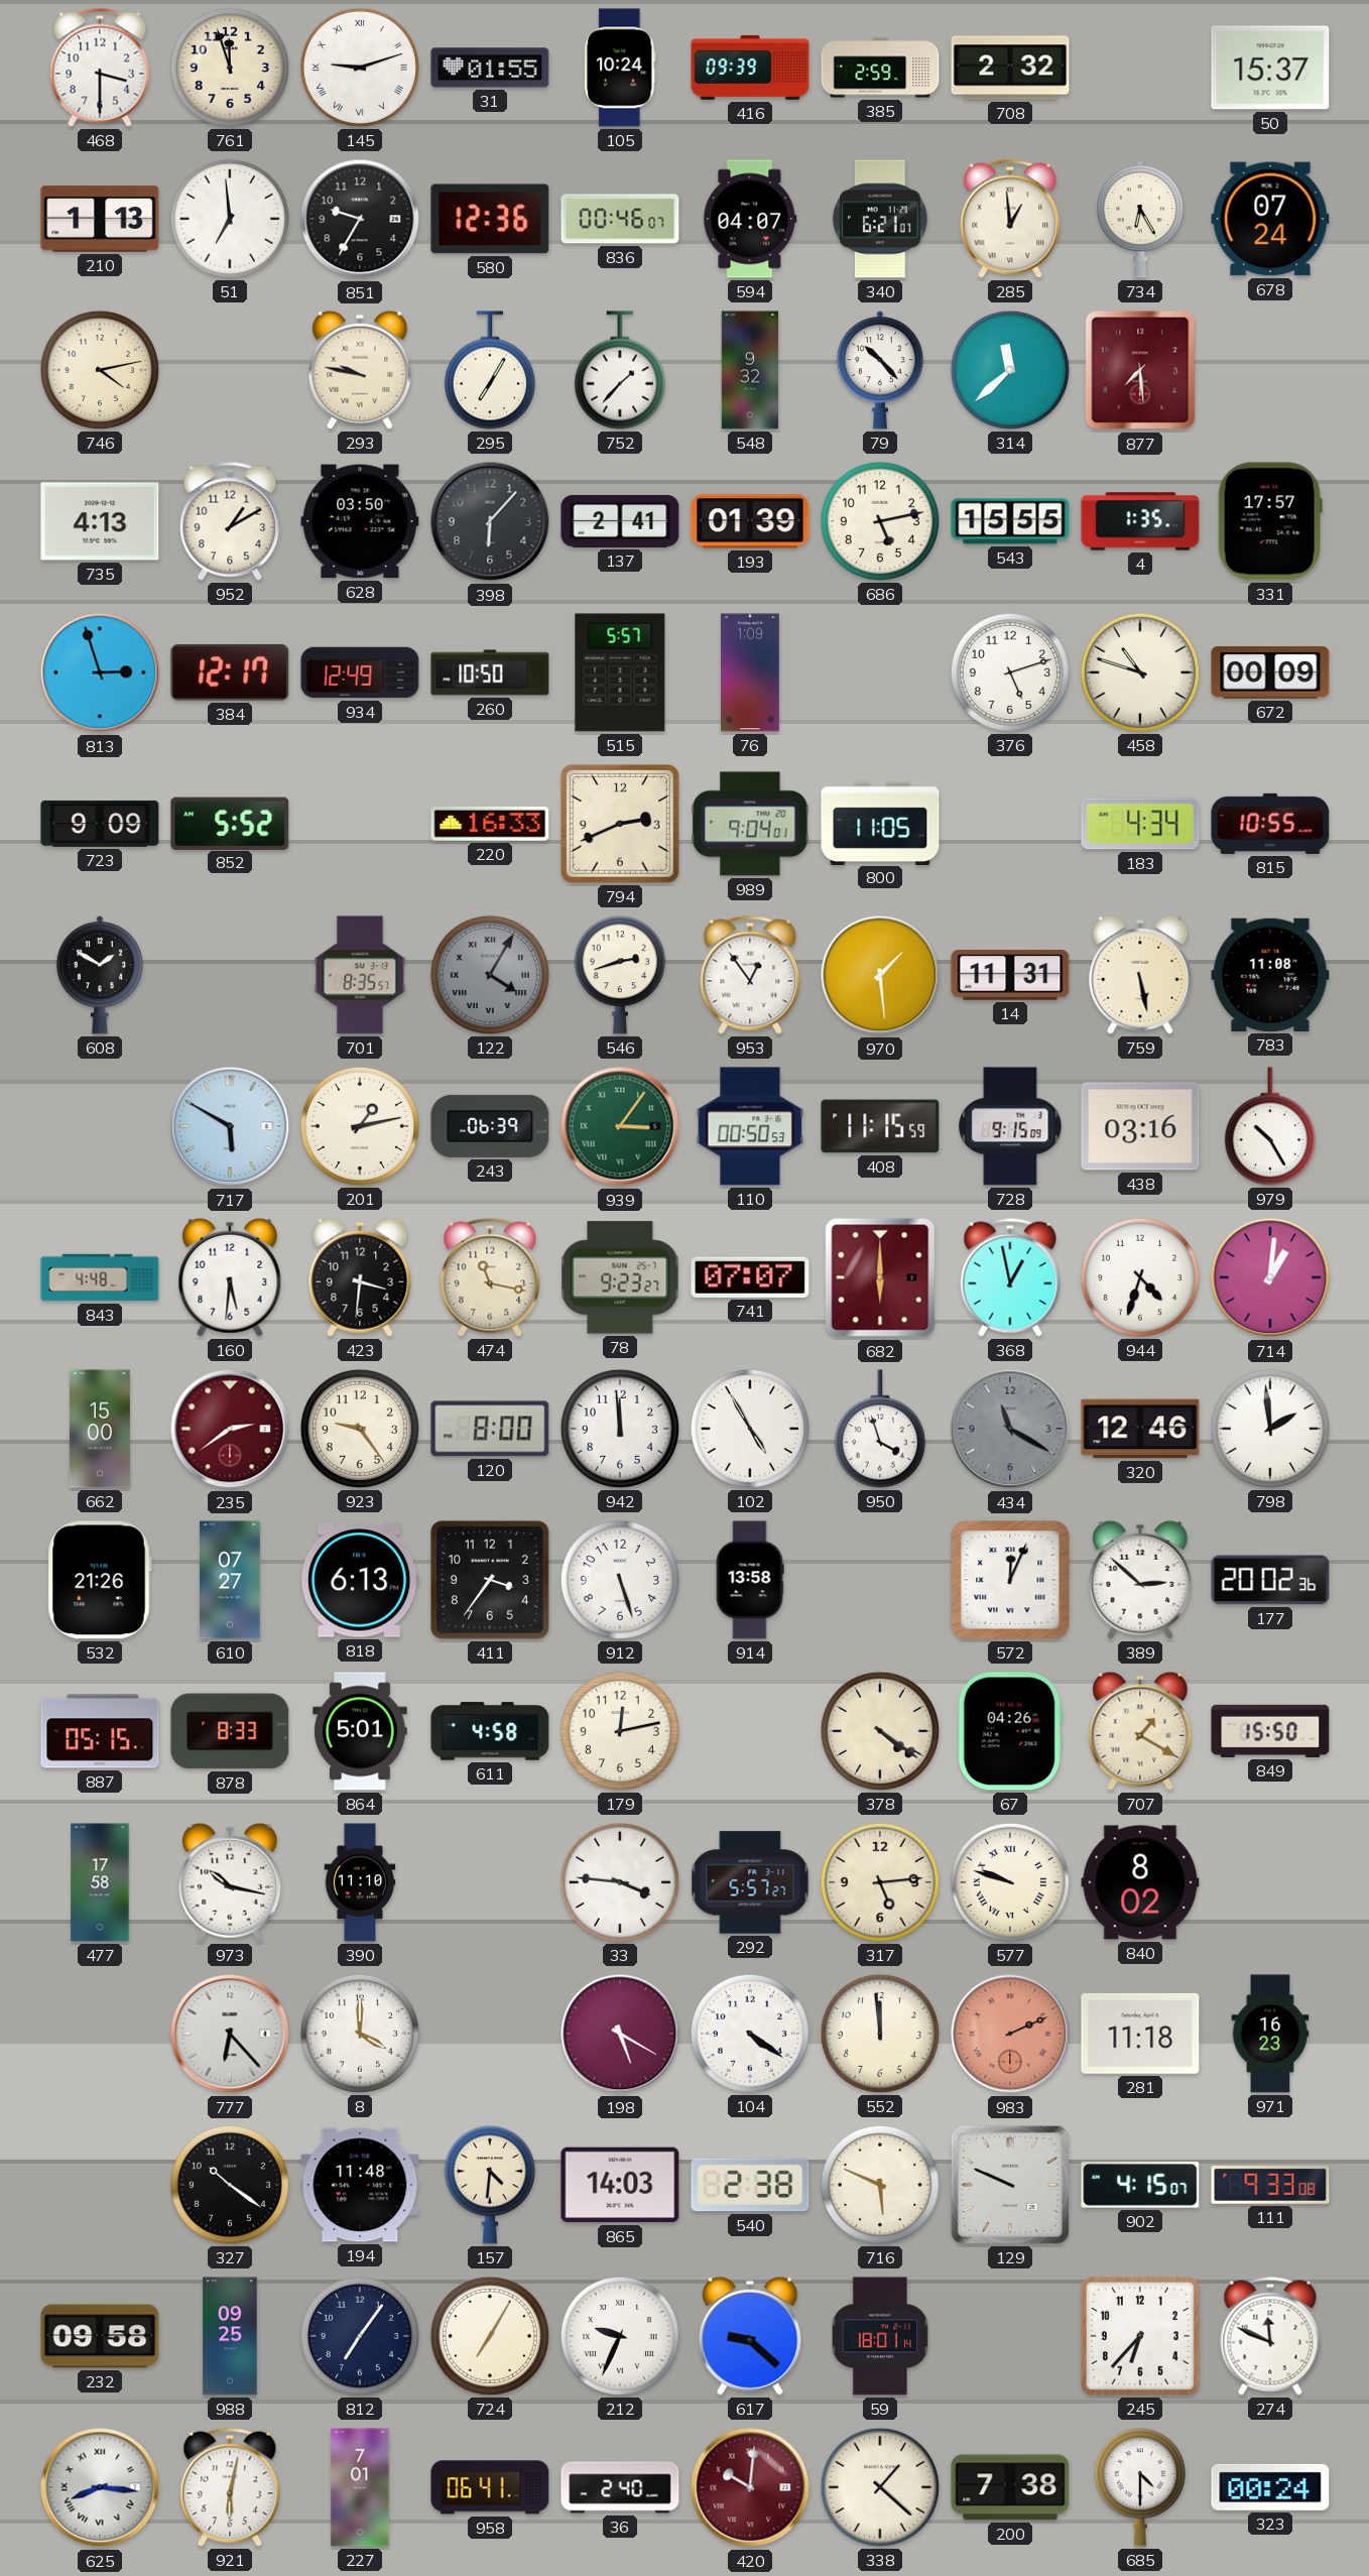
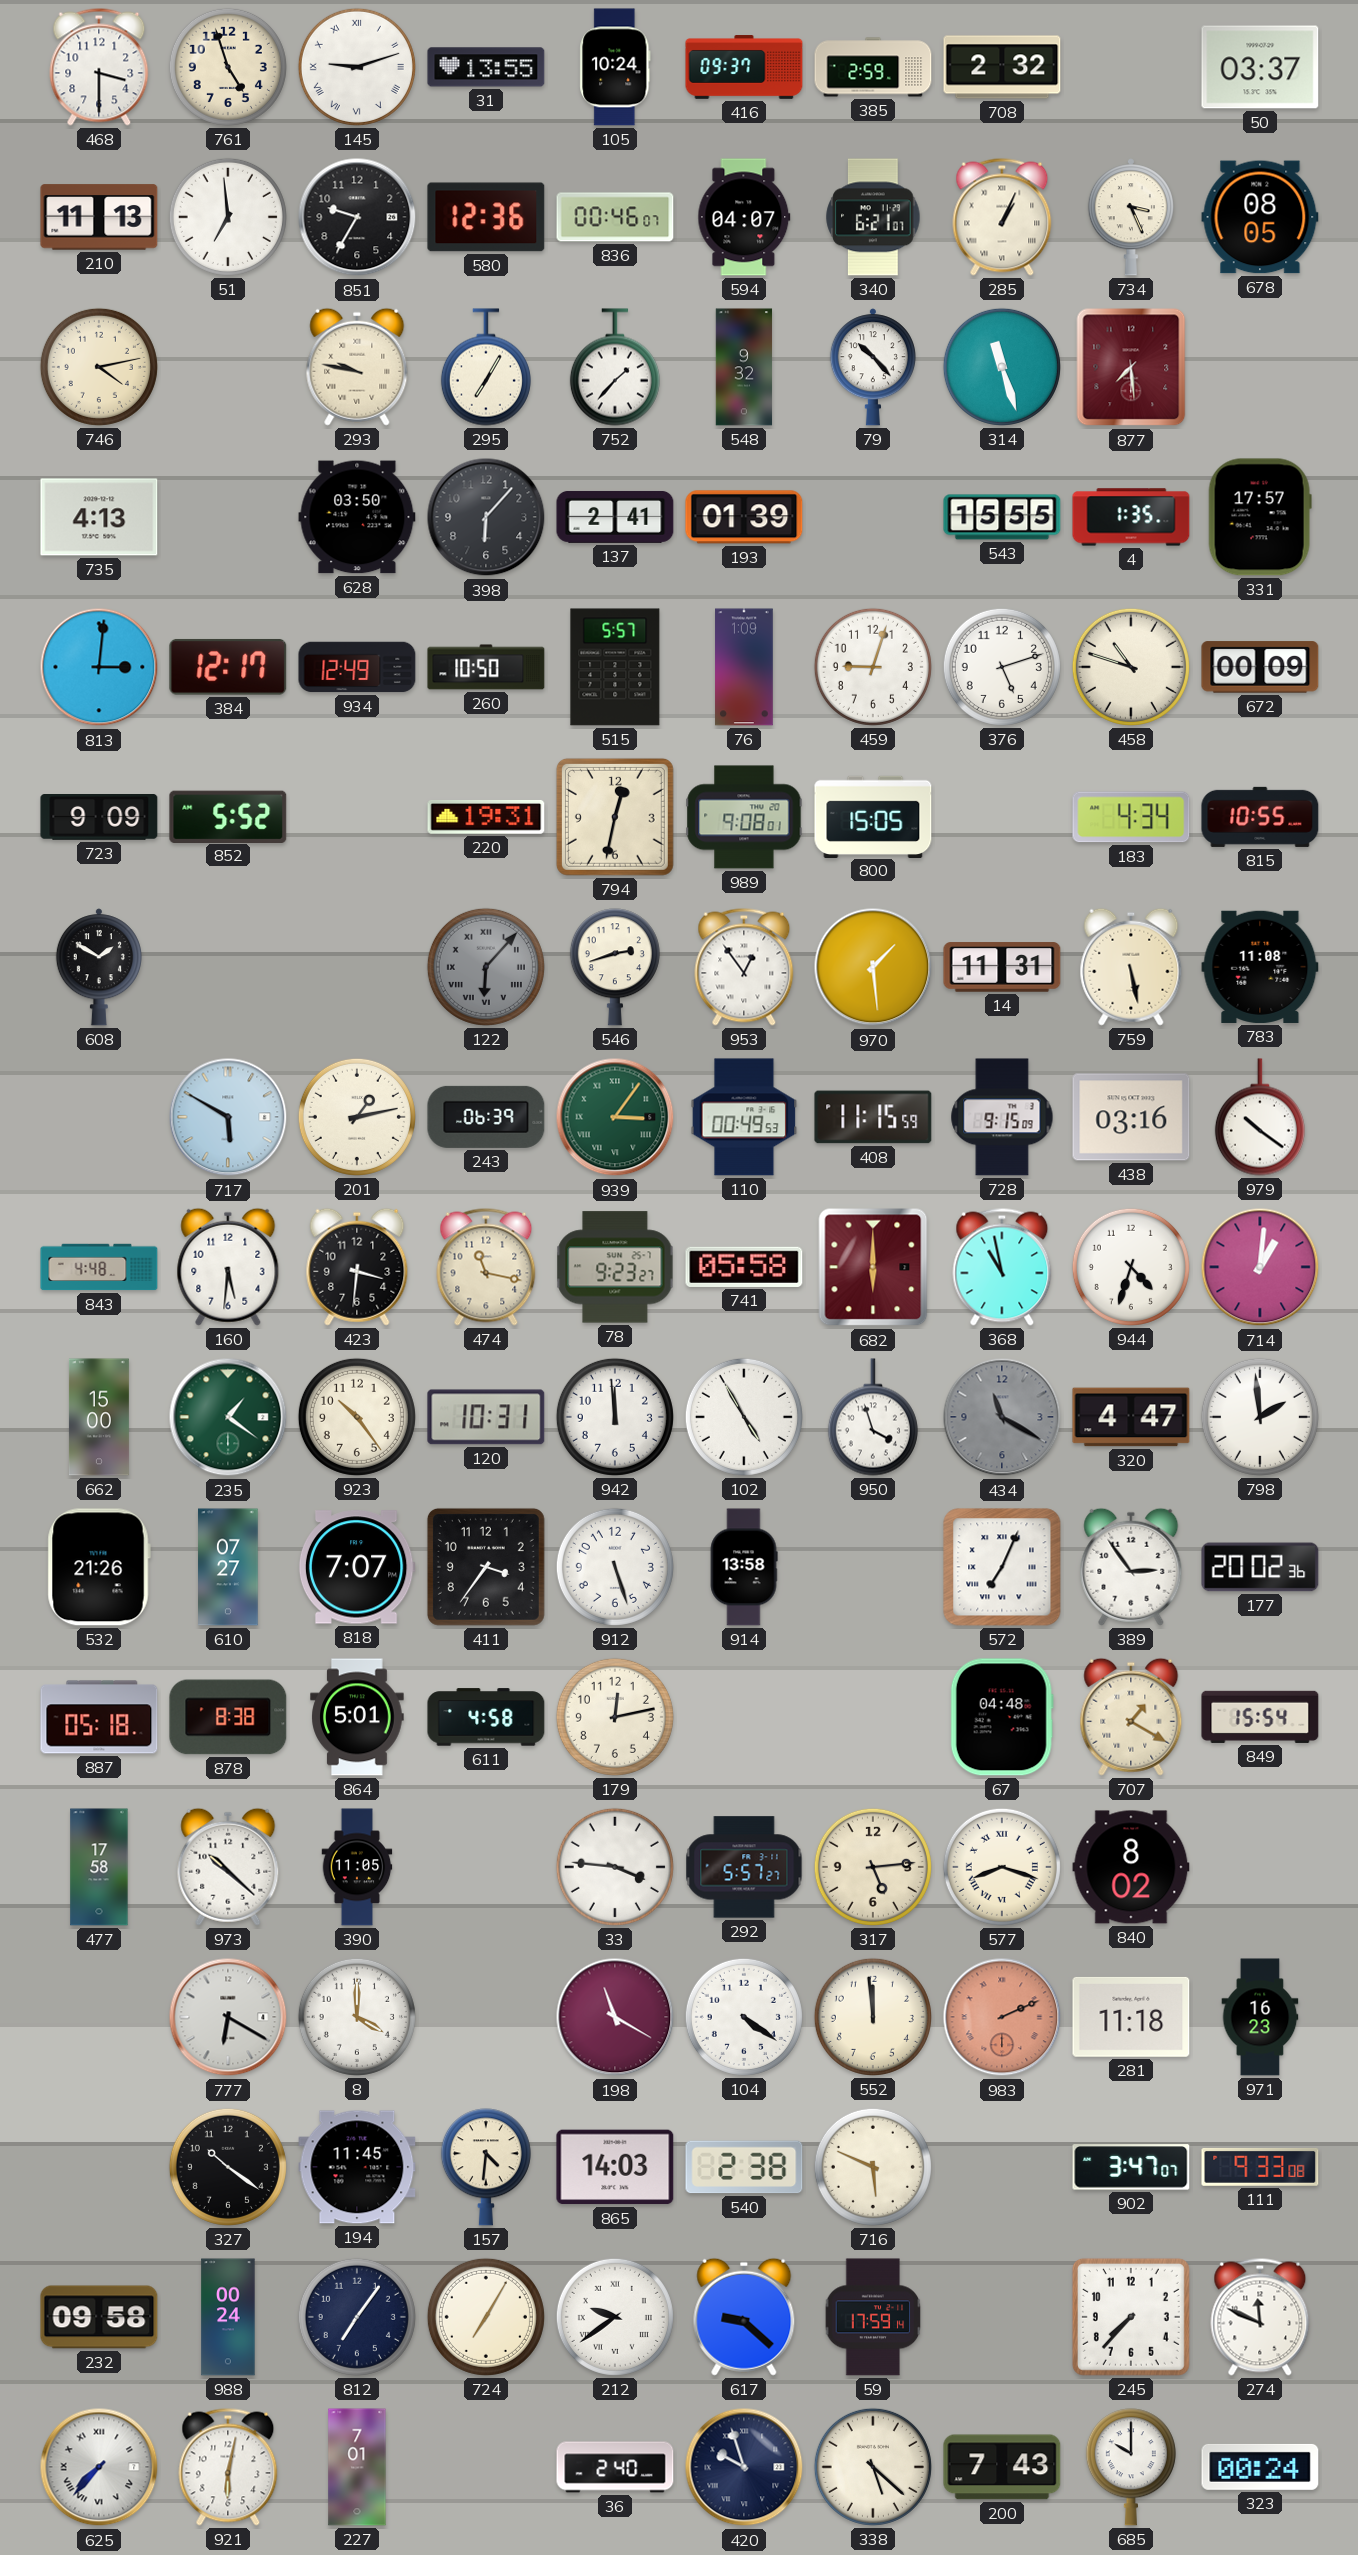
761: 11:57 -> 4:57
31: 01:55 -> 13:55
416: 09:39 -> 09:37
50: 15:37 -> 03:37
210: 1:13 -> 11:13
285: 12:59 -> 1:04
734: 6:25 -> 3:26
678: 07:24 -> 08:05
314: 11:38 -> 11:27
952: 1:10 -> none
686: 5:13 -> none
813: 2:57 -> 3:01
459: none -> 9:03
220: 16:33 -> 19:31
794: 2:41 -> 12:32
989: 9:04 -> 9:08
800: 11:05 -> 15:05
701: 8:35 -> none
122: 4:05 -> 6:07
110: 00:50 -> 00:49
979: 10:25 -> 10:21
741: 07:07 -> 05:58
368: 12:58 -> 10:58
235: 2:39 -> 1:21
235 dial: burgundy -> green
923: 9:24 -> 10:24
120: 8:00 -> 10:31
320: 12:46 -> 4:47
818: 6:13 -> 7:07
572: 12:04 -> 7:04
389: 2:52 -> 2:54
887: 05:15 -> 05:18
878: 8:33 -> 8:38
378: 4:21 -> none
67: 04:26 -> 04:48
849: 15:50 -> 15:54
973: 10:17 -> 10:22
390: 11:10 -> 11:05
577: 9:48 -> 8:18
777: 6:23 -> 6:20
198: 5:20 -> 11:20
194: 11:48 -> 11:45
129: 9:49 -> none
902: 4:15 -> 3:47
988: 09:25 -> 00:24
212: 9:34 -> 9:39
59: 18:01 -> 17:59
245: 6:37 -> 7:37
625: 8:16 -> 7:37
958: 06:41 -> none
420: 10:01 -> 9:57
420 dial: burgundy -> navy
338: 1:22 -> 5:22
200: 7:38 -> 7:43
685: 4:30 -> 10:00
